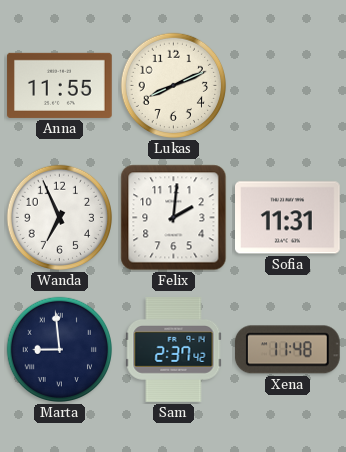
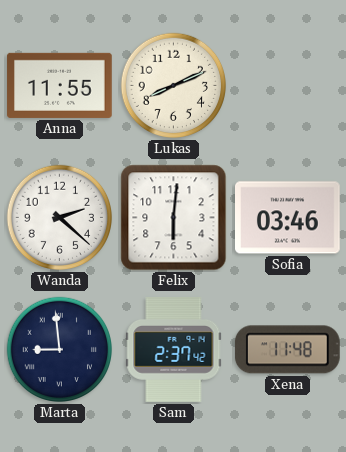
Wanda: 6:56 -> 2:22
Felix: 2:01 -> 6:01
Sofia: 11:31 -> 03:46
